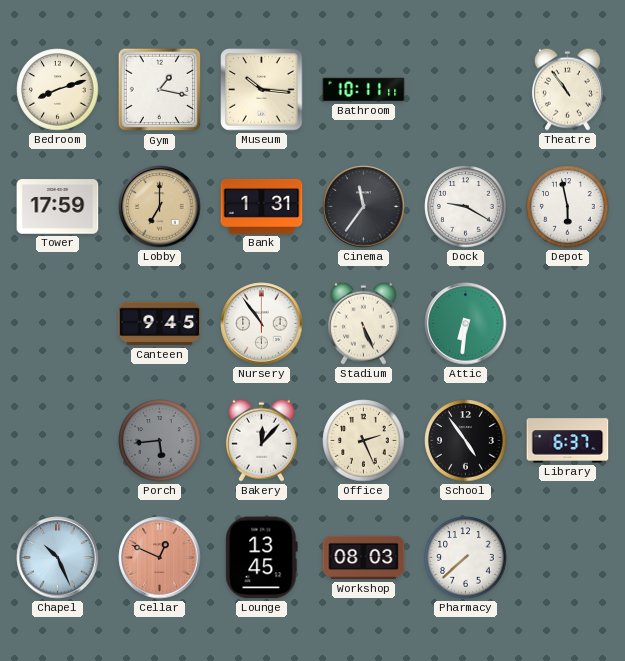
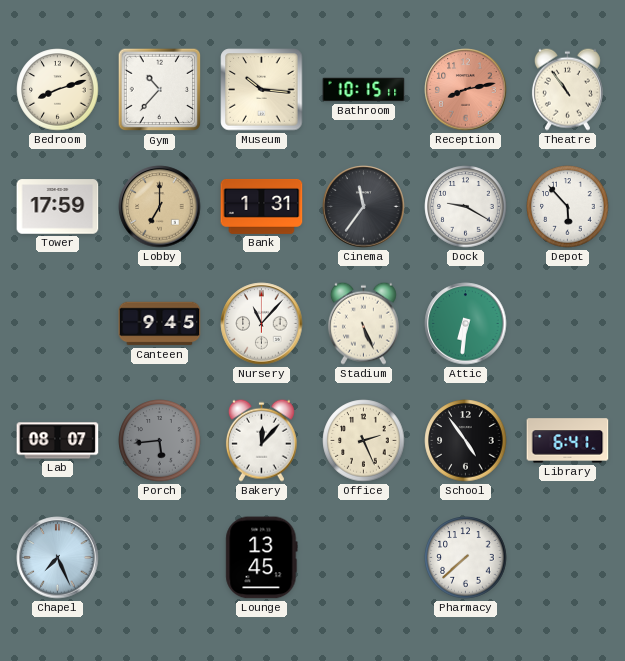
Gym: 1:17 -> 10:37
Bathroom: 10:11 -> 10:15
Reception: none -> 8:13
Depot: 5:58 -> 5:53
Nursery: 10:54 -> 11:07
Lab: none -> 08:07
Library: 6:37 -> 6:41
Chapel: 10:26 -> 7:26
Cellar: 12:49 -> none
Workshop: 08:03 -> none
